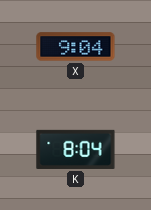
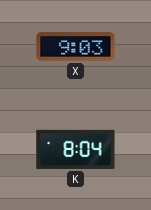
X: 9:04 -> 9:03
